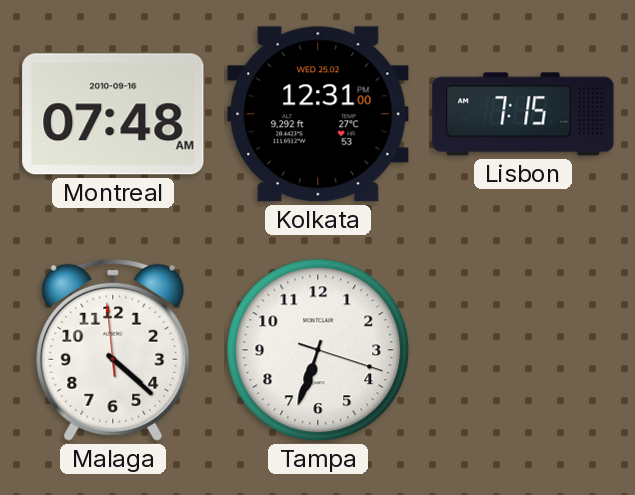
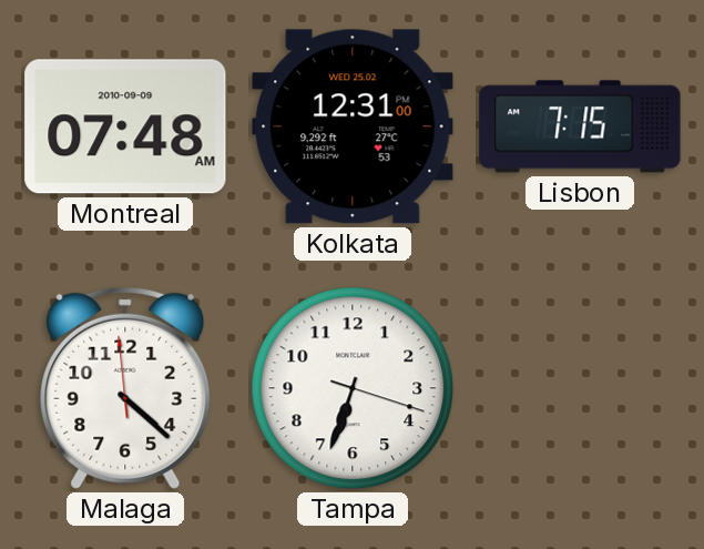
Montreal date: 2010-09-16 -> 2010-09-09
